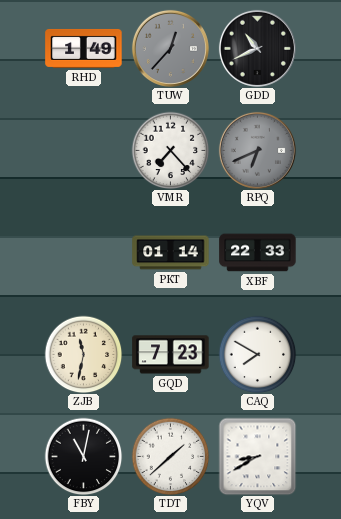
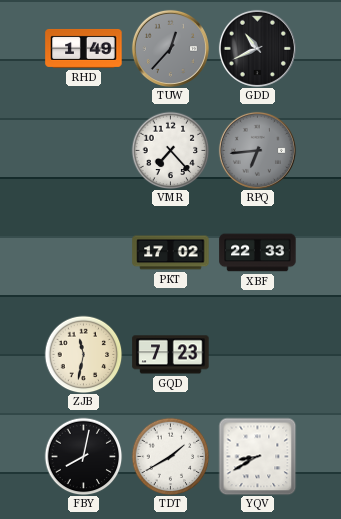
RPQ: 6:41 -> 6:44
PKT: 01:14 -> 17:02
CAQ: 7:50 -> none
FBY: 11:02 -> 8:02
TDT: 1:38 -> 1:40
